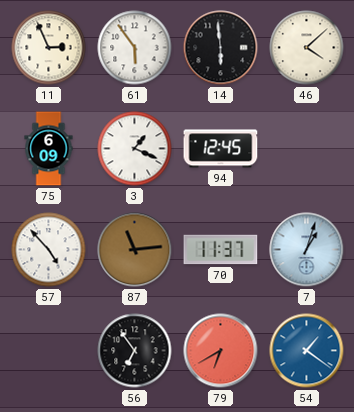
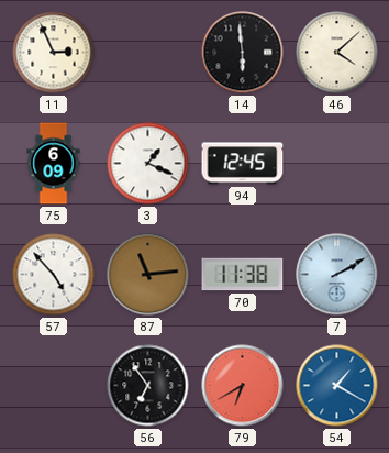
61: 5:54 -> none
70: 11:37 -> 11:38
7: 1:03 -> 2:10
54: 1:21 -> 1:20
